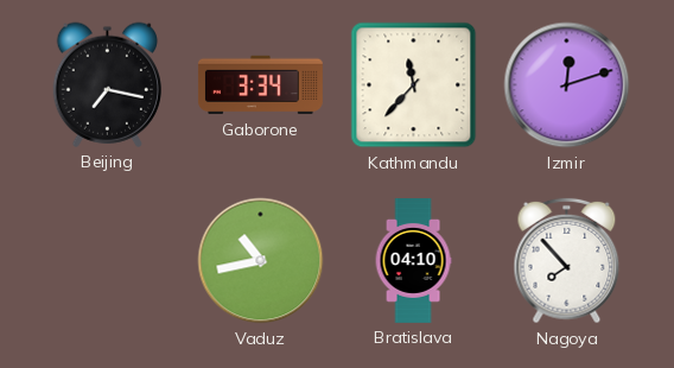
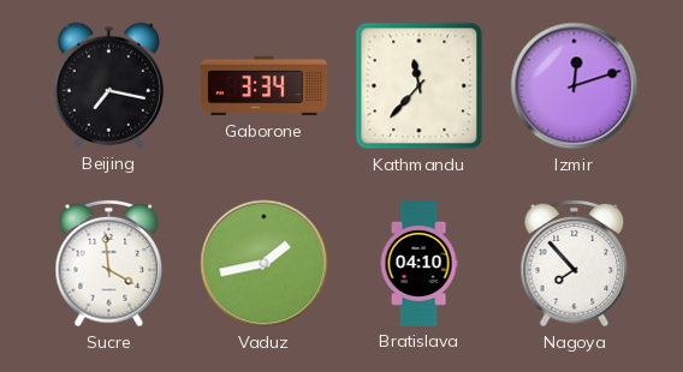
Sucre: none -> 3:59
Vaduz: 10:43 -> 1:43
